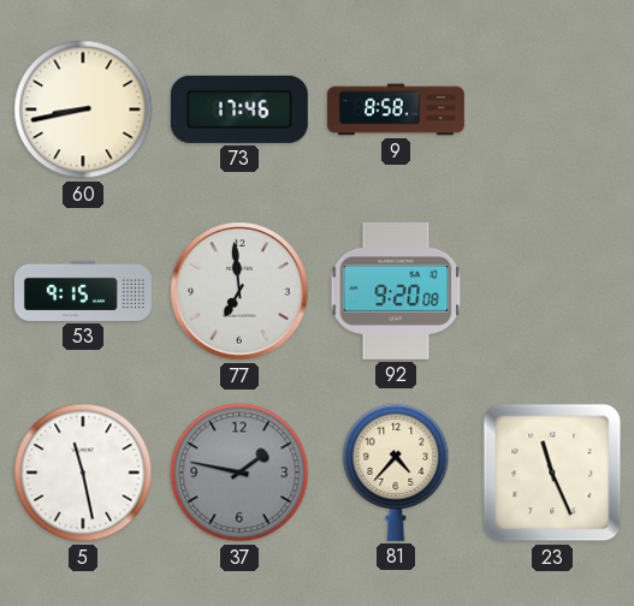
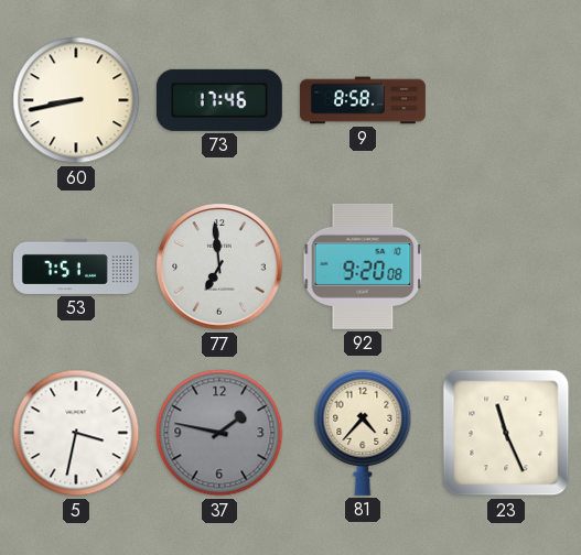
53: 9:15 -> 7:51
5: 11:28 -> 3:32
